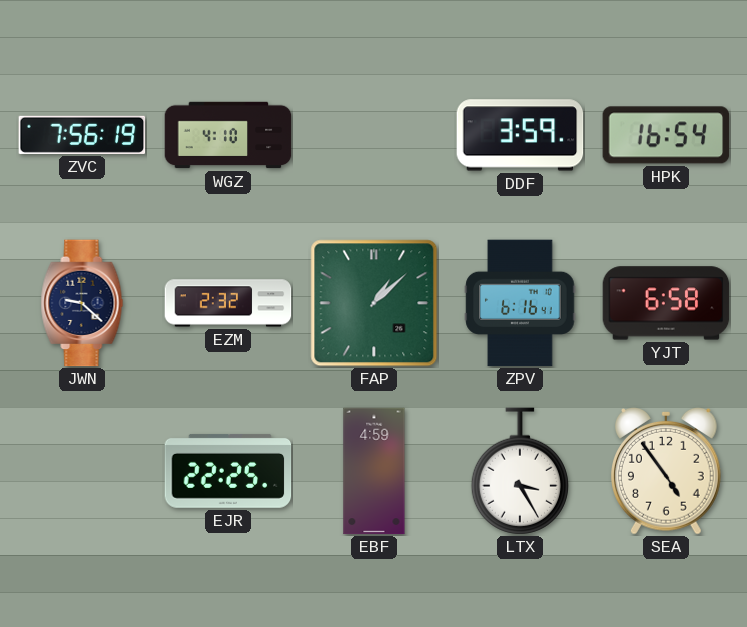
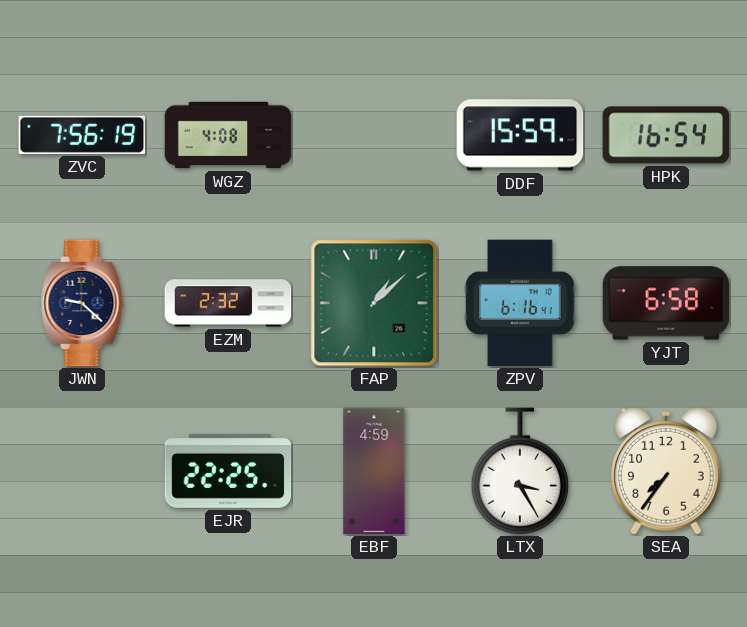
WGZ: 4:10 -> 4:08
DDF: 3:59 -> 15:59
SEA: 4:54 -> 7:36
